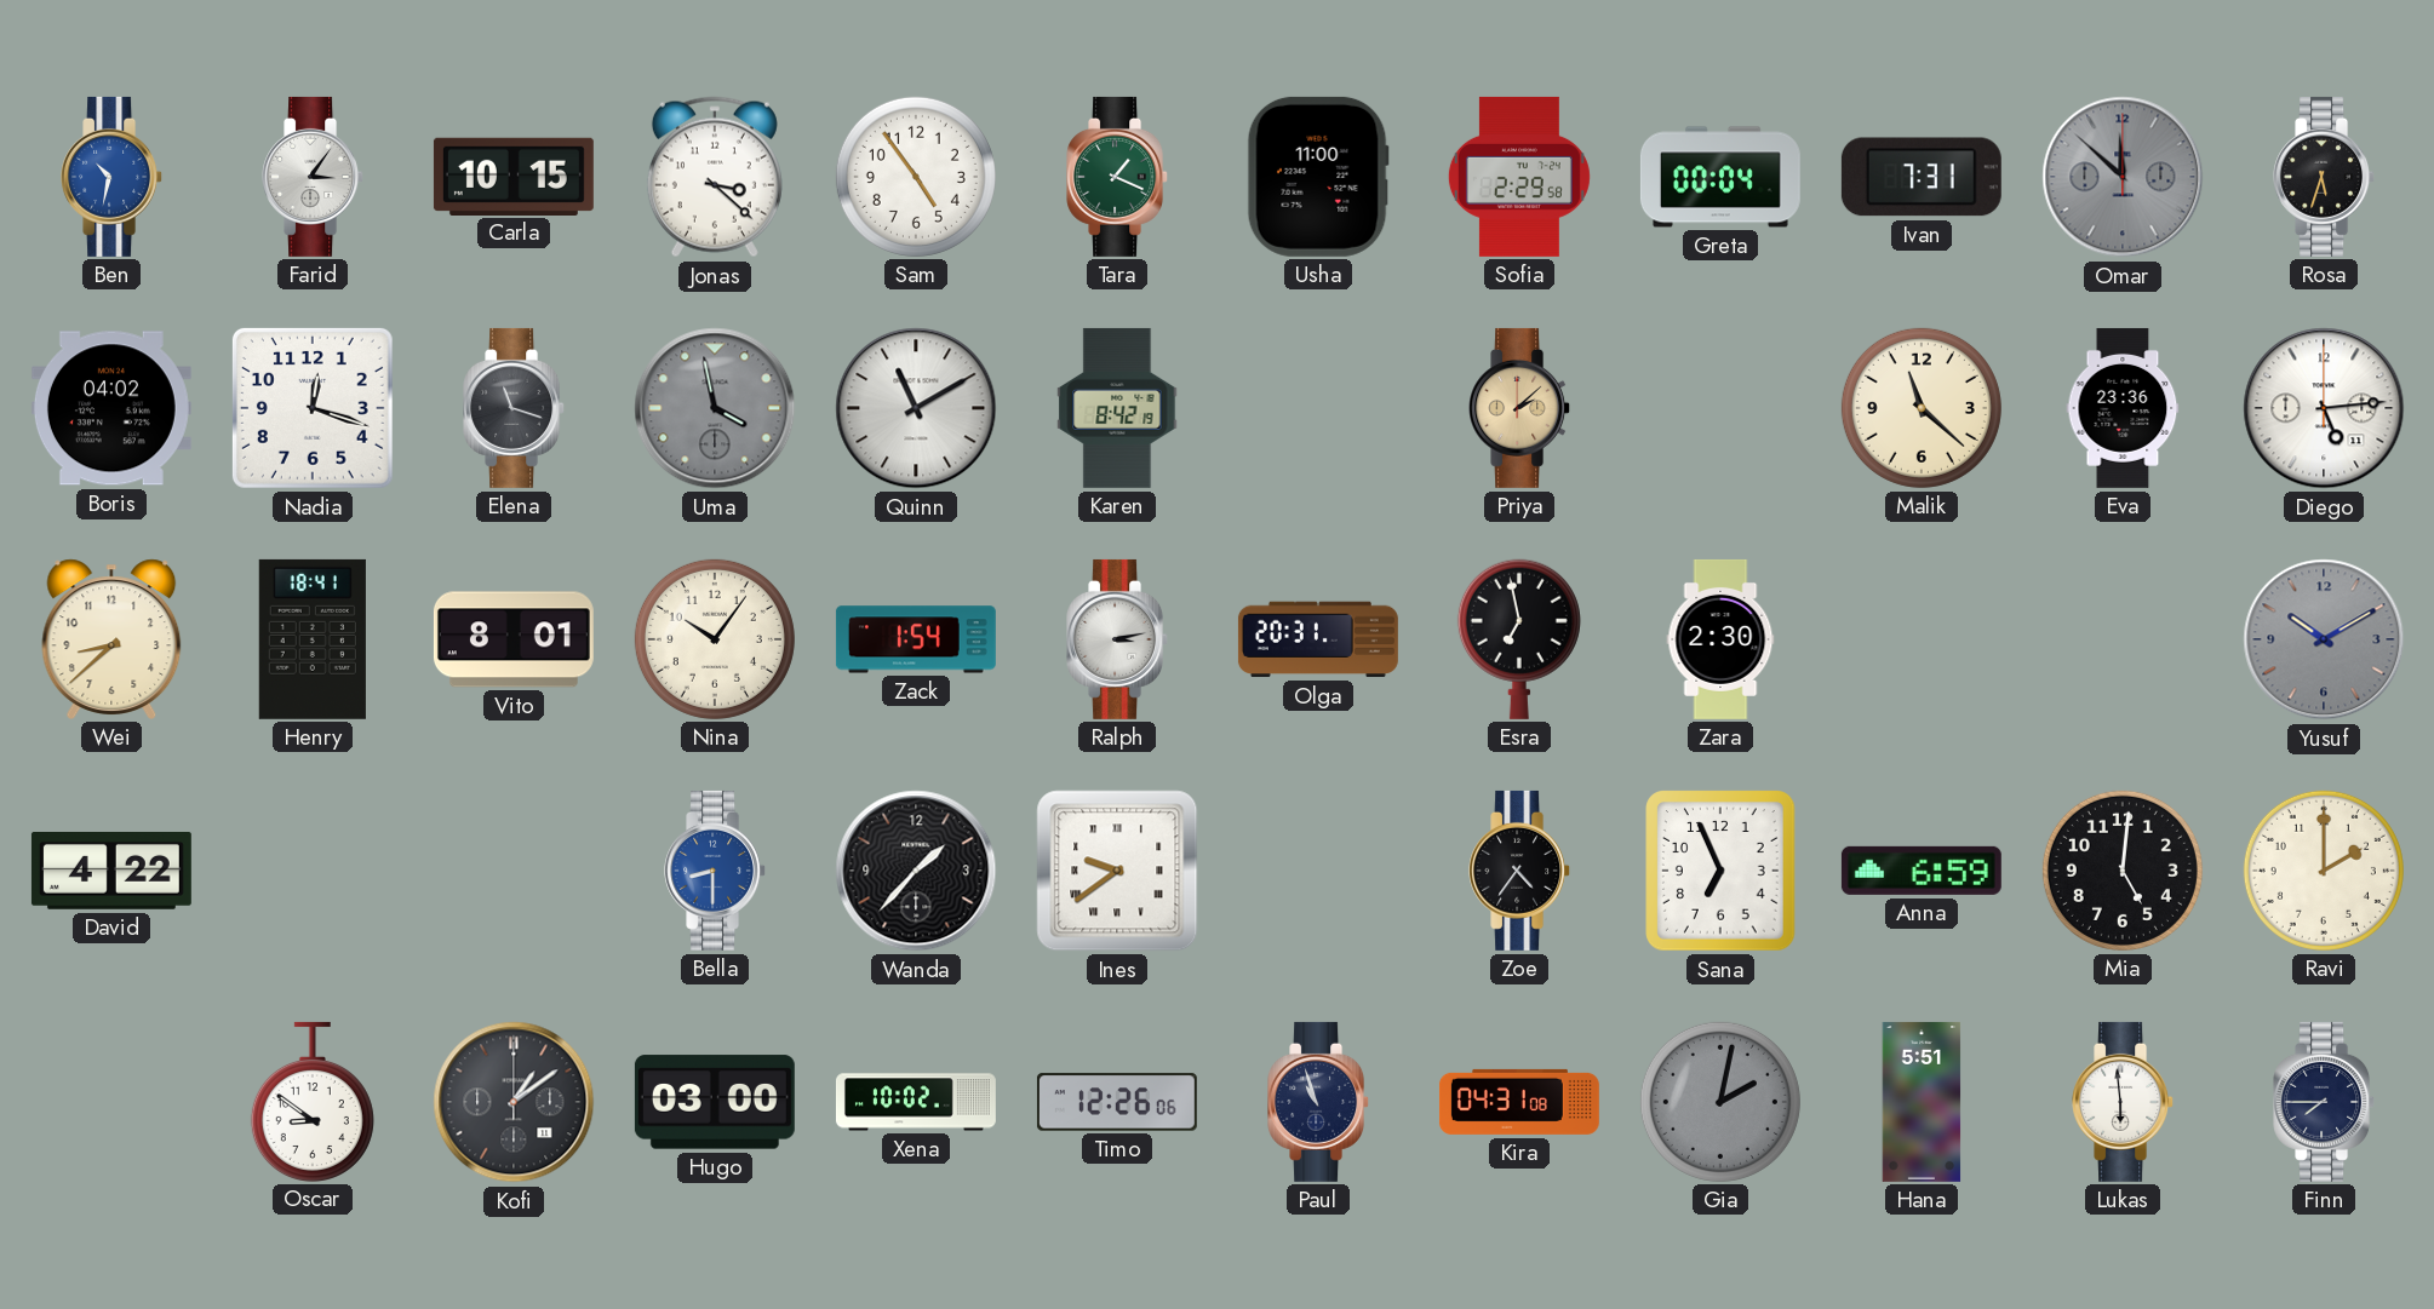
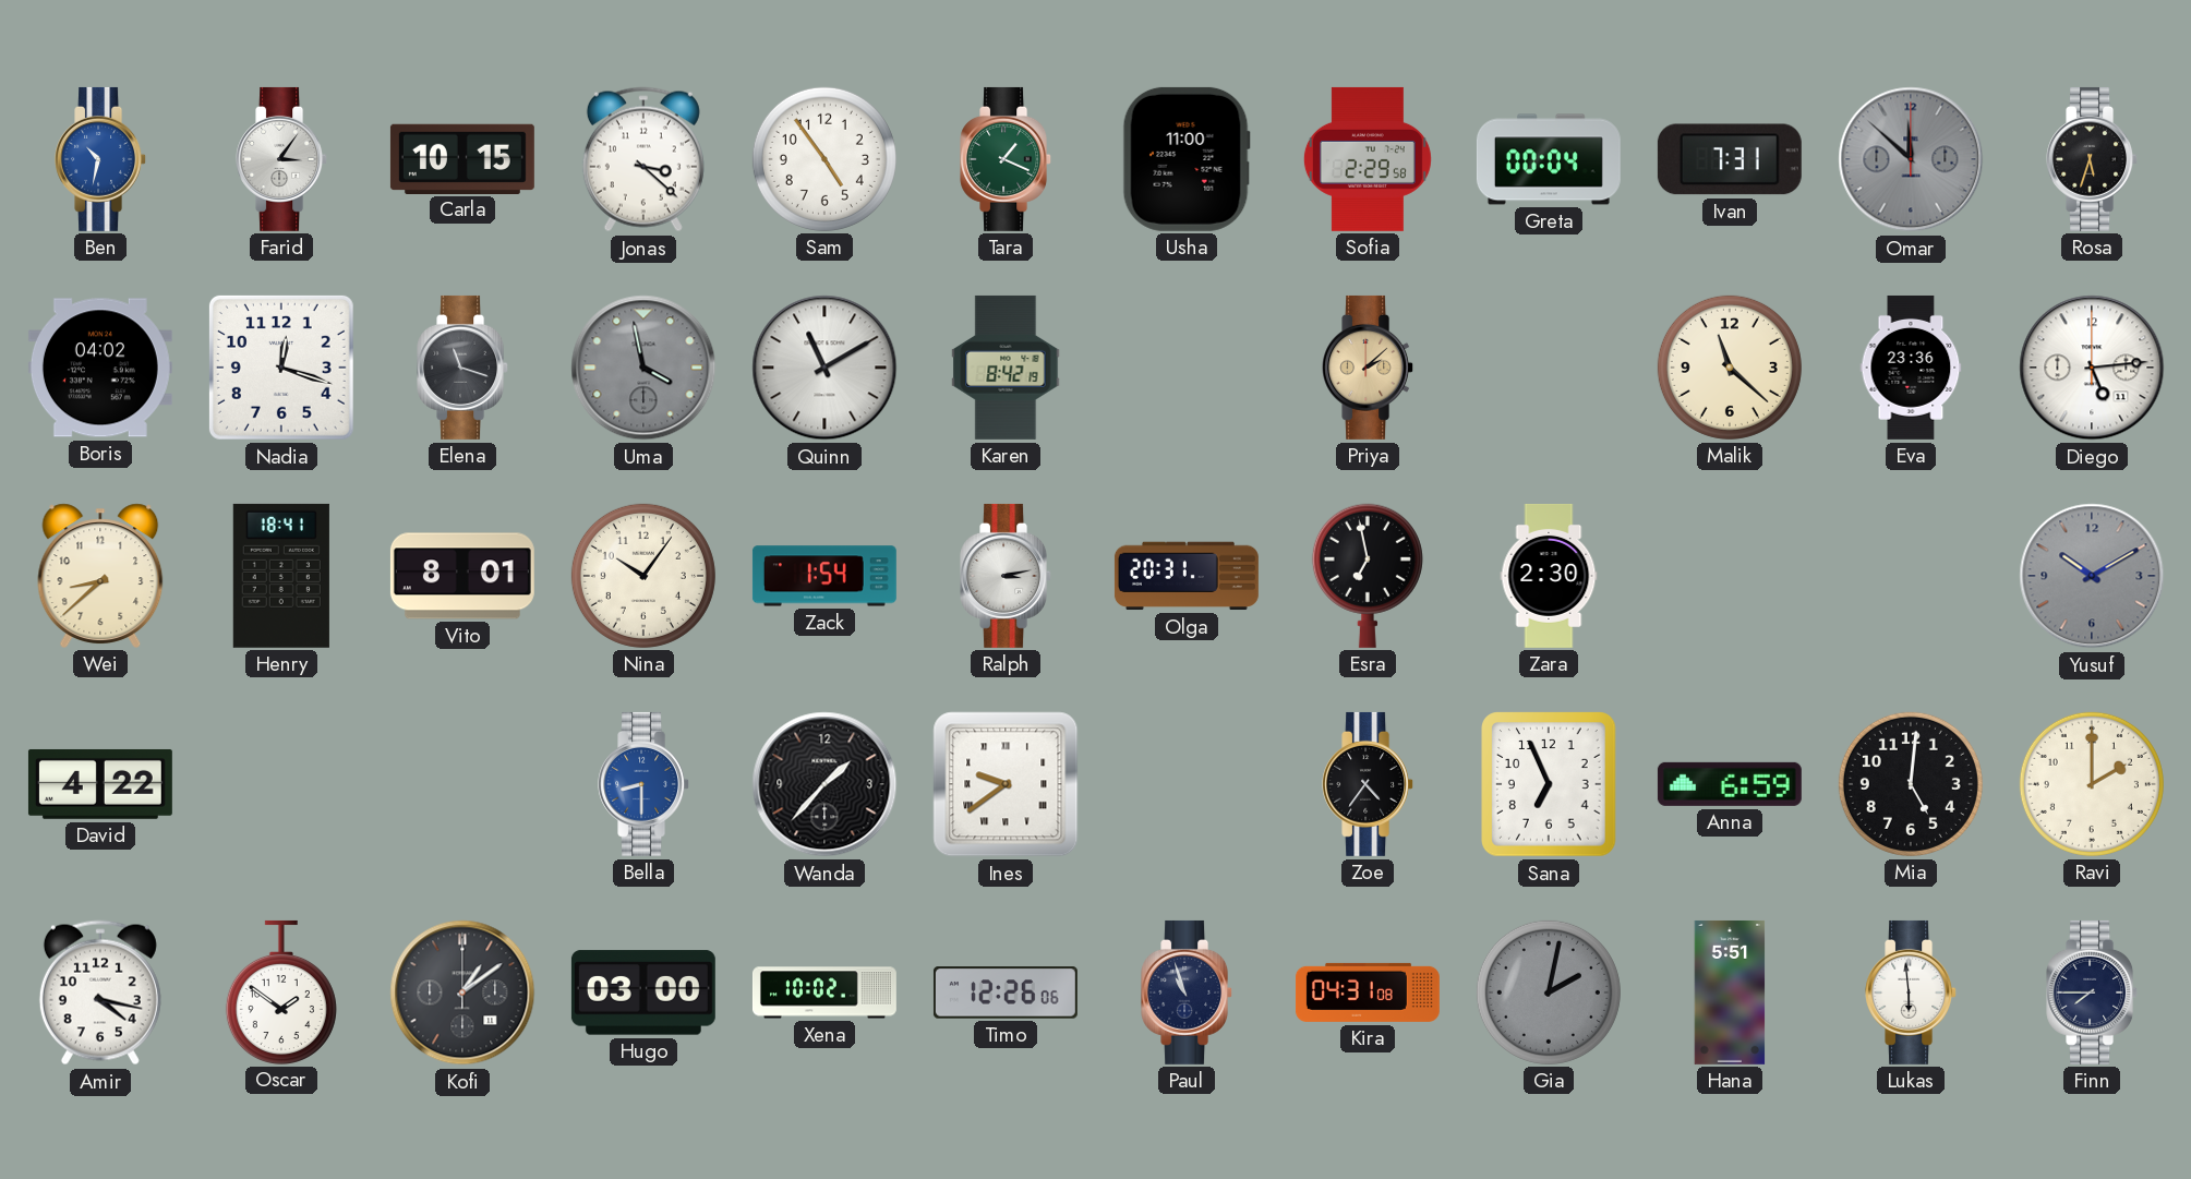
Amir: none -> 4:17
Oscar: 8:51 -> 1:51
